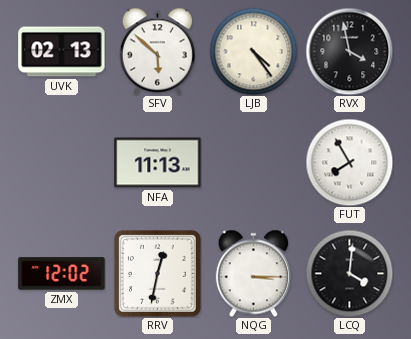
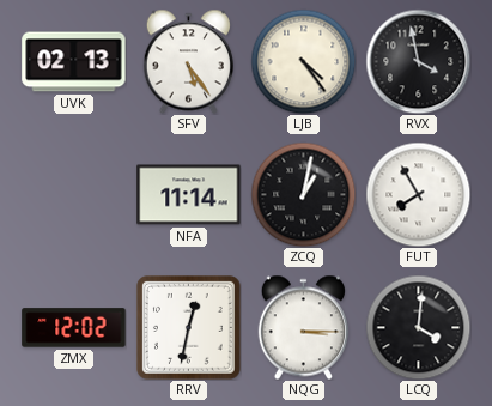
SFV: 5:52 -> 5:24
NFA: 11:13 -> 11:14
ZCQ: none -> 1:02
